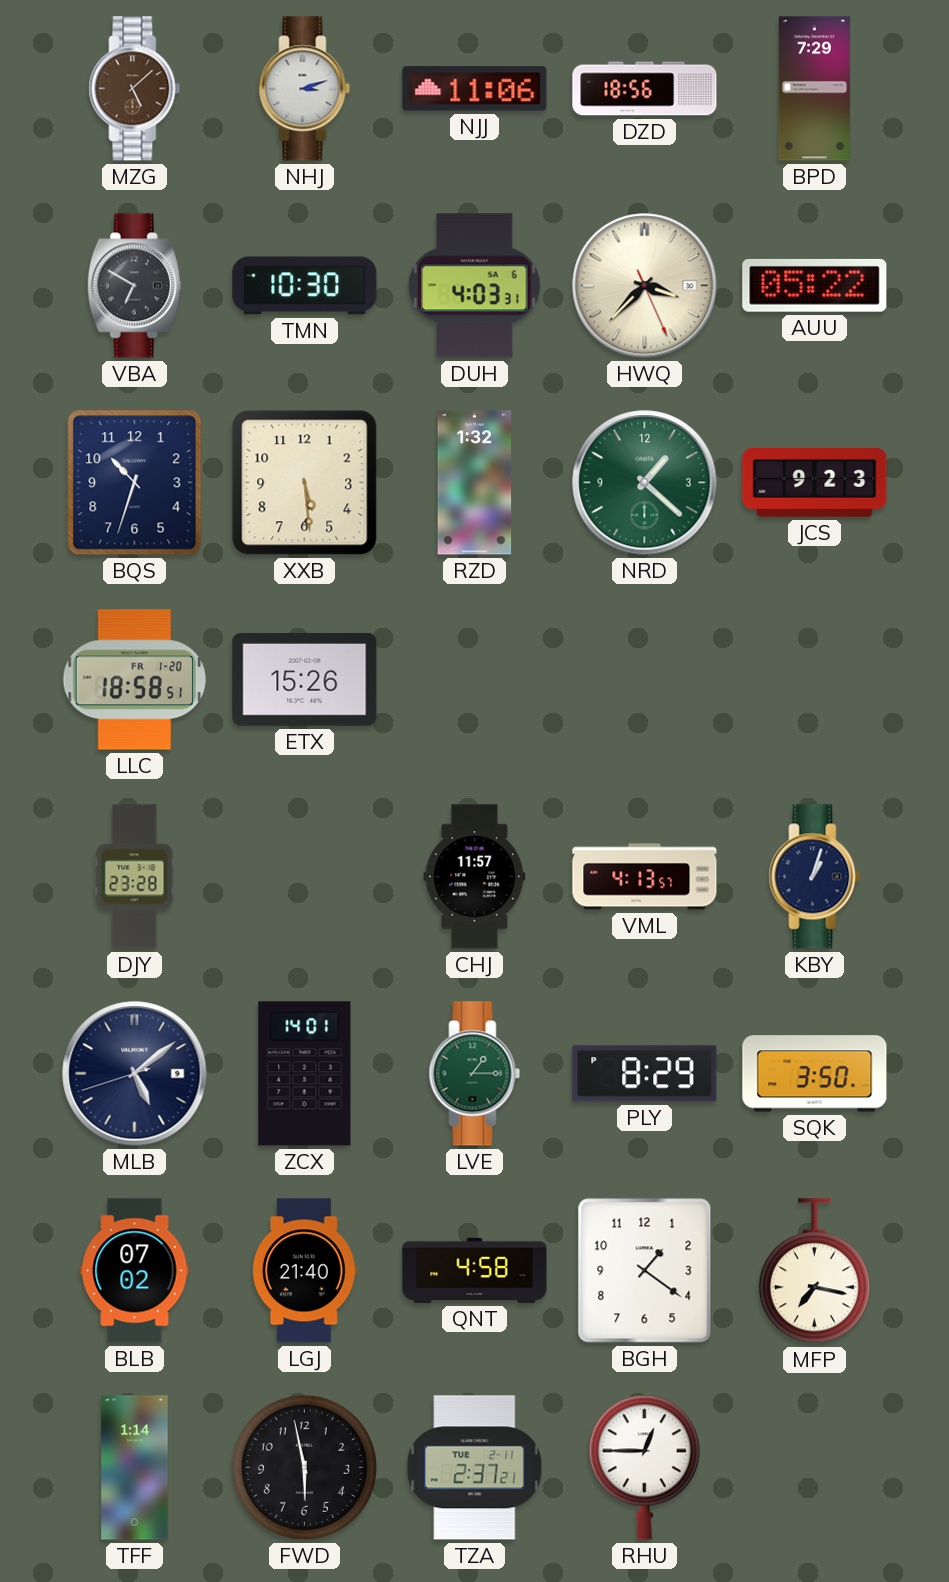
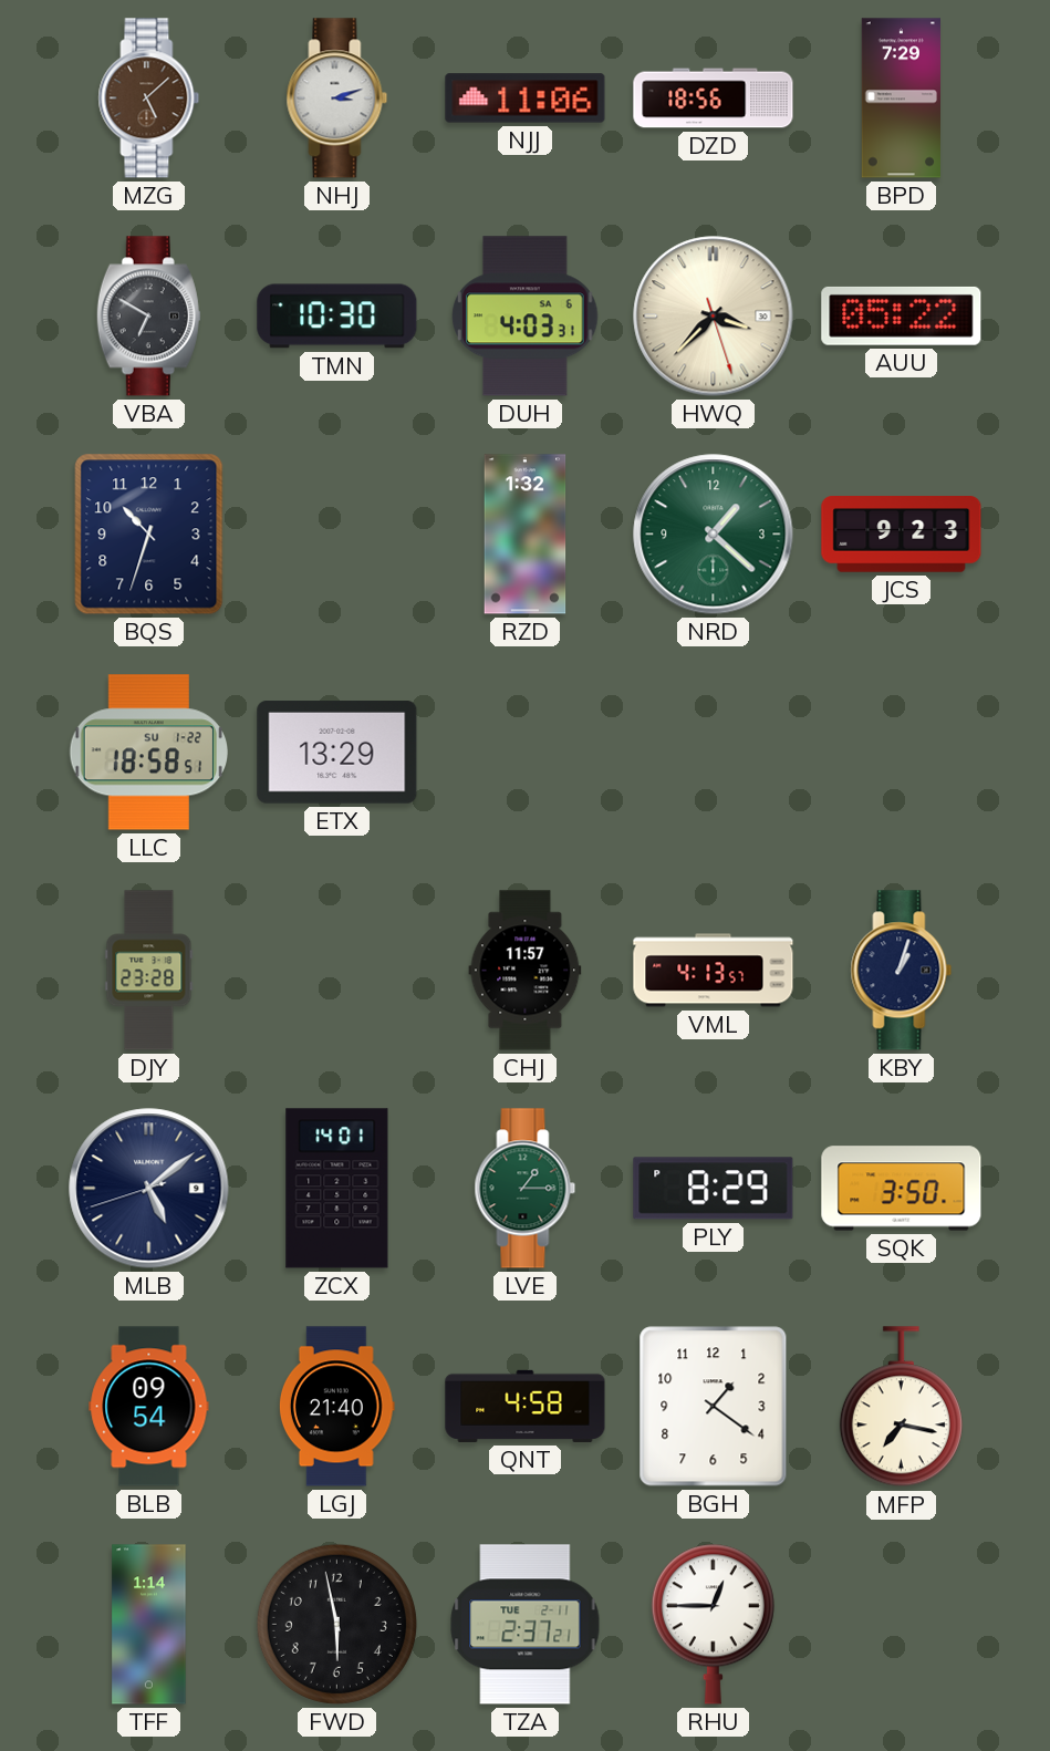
HWQ: 3:37:26 -> 3:37:27
XXB: 5:29 -> none
LLC date: FR 1-20 -> SU 1-22
ETX: 15:26 -> 13:29
BLB: 07:02 -> 09:54
